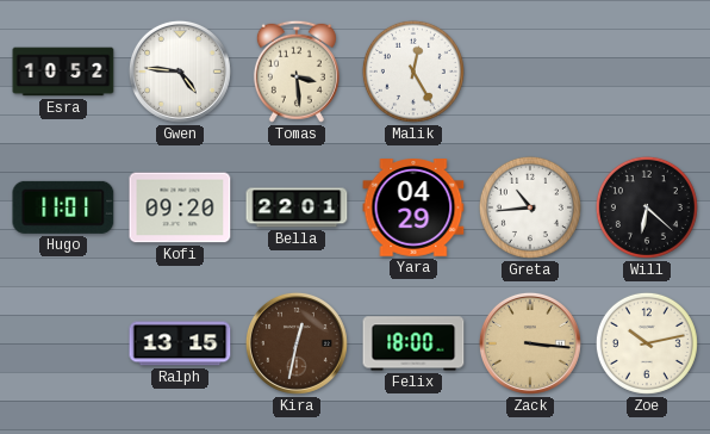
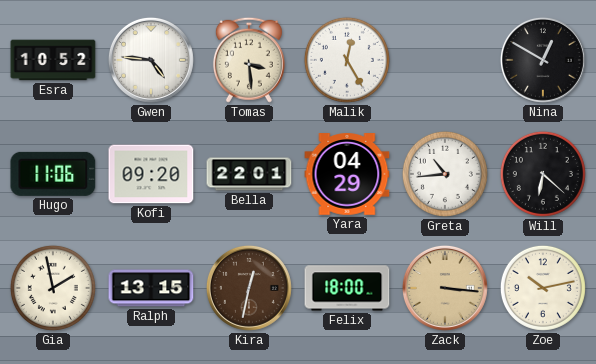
Nina: none -> 12:50
Hugo: 11:01 -> 11:06
Gia: none -> 1:58
